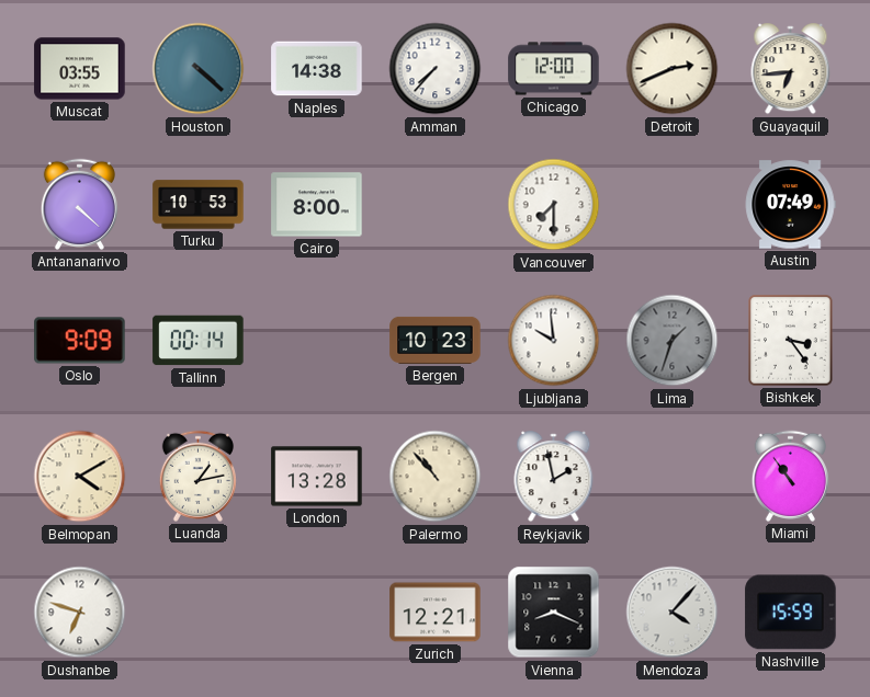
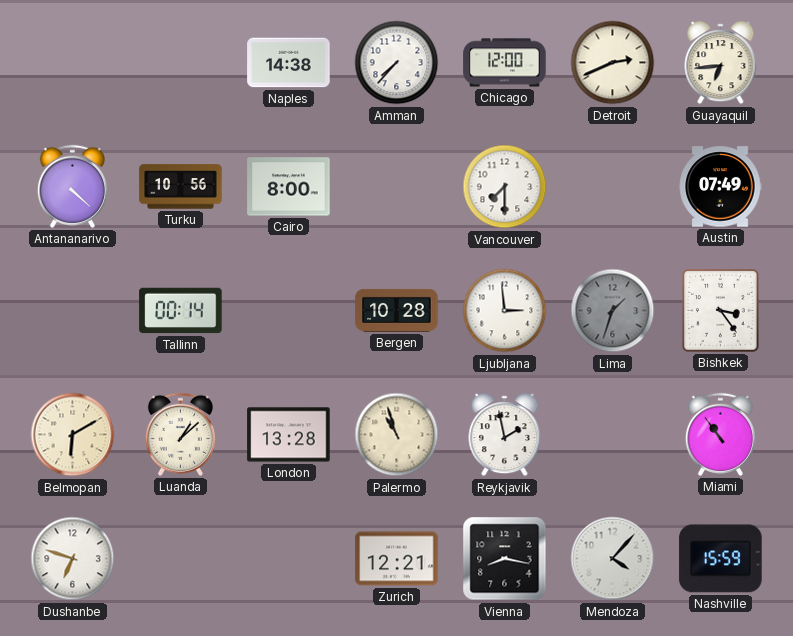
Muscat: 03:55 -> none
Houston: 4:22 -> none
Turku: 10:53 -> 10:56
Oslo: 9:09 -> none
Bergen: 10:23 -> 10:28
Ljubljana: 9:59 -> 2:59
Belmopan: 4:10 -> 6:10
Luanda: 1:13 -> 1:08
Palermo: 10:53 -> 10:57
Vienna: 8:19 -> 8:17
